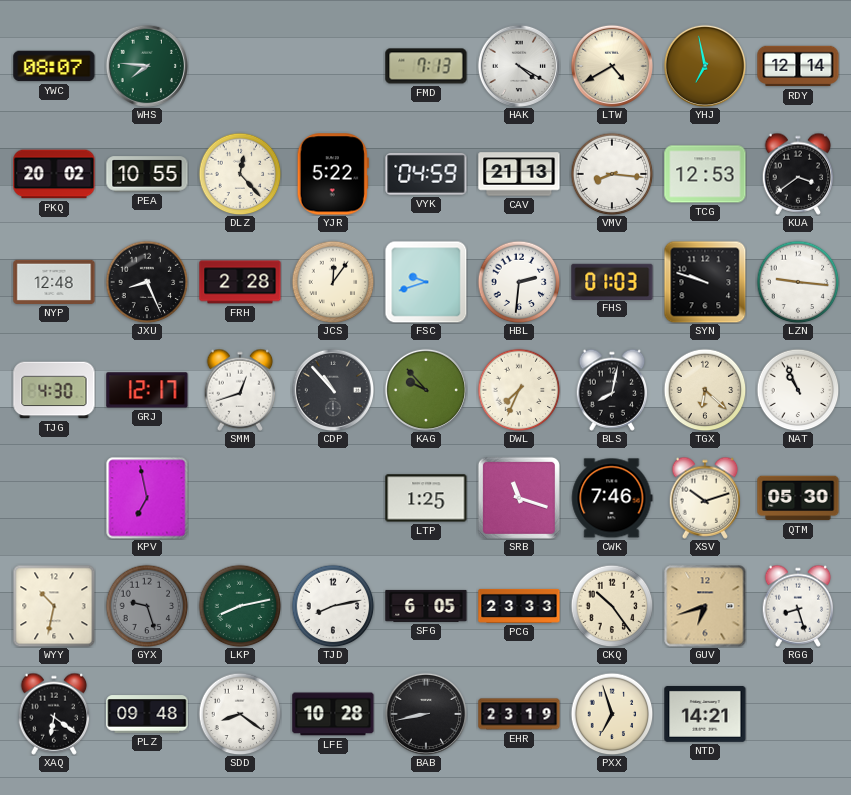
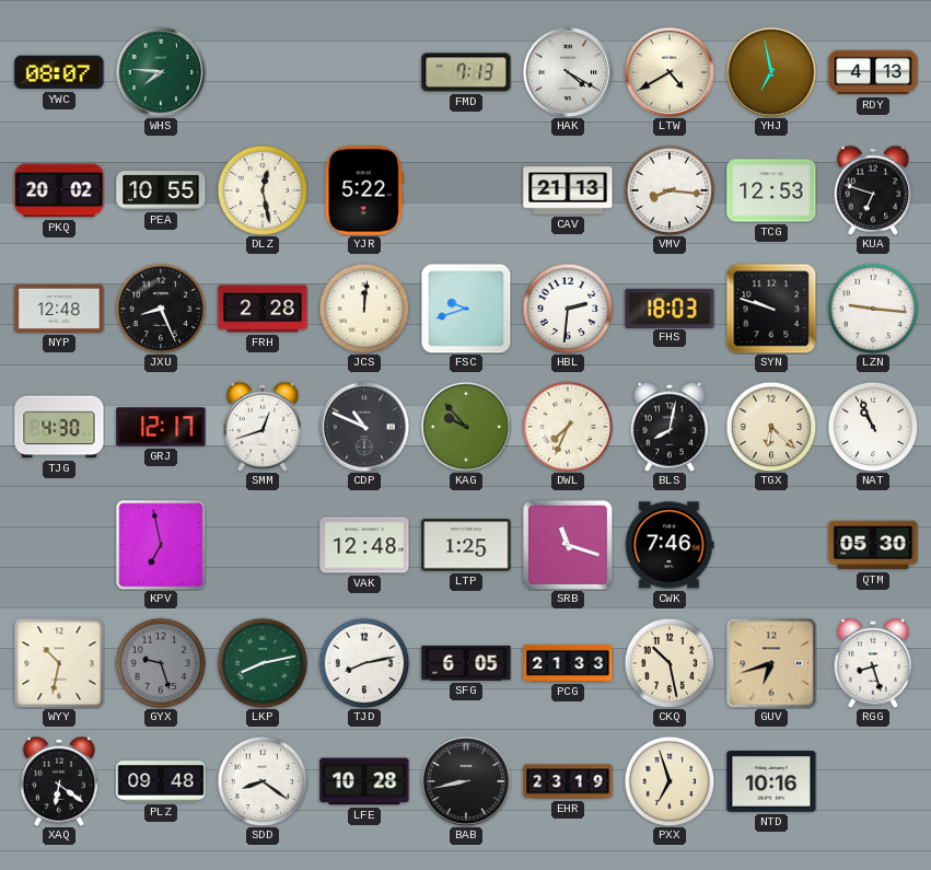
RDY: 12:14 -> 4:13
DLZ: 12:23 -> 12:28
VYK: 04:59 -> none
KUA: 3:39 -> 6:48
JCS: 12:06 -> 12:01
FHS: 01:03 -> 18:03
CDP: 10:53 -> 10:49
VAK: none -> 12:48
XSV: 10:12 -> none
PCG: 23:33 -> 21:33
CKQ: 10:24 -> 10:28
NTD: 14:21 -> 10:16
